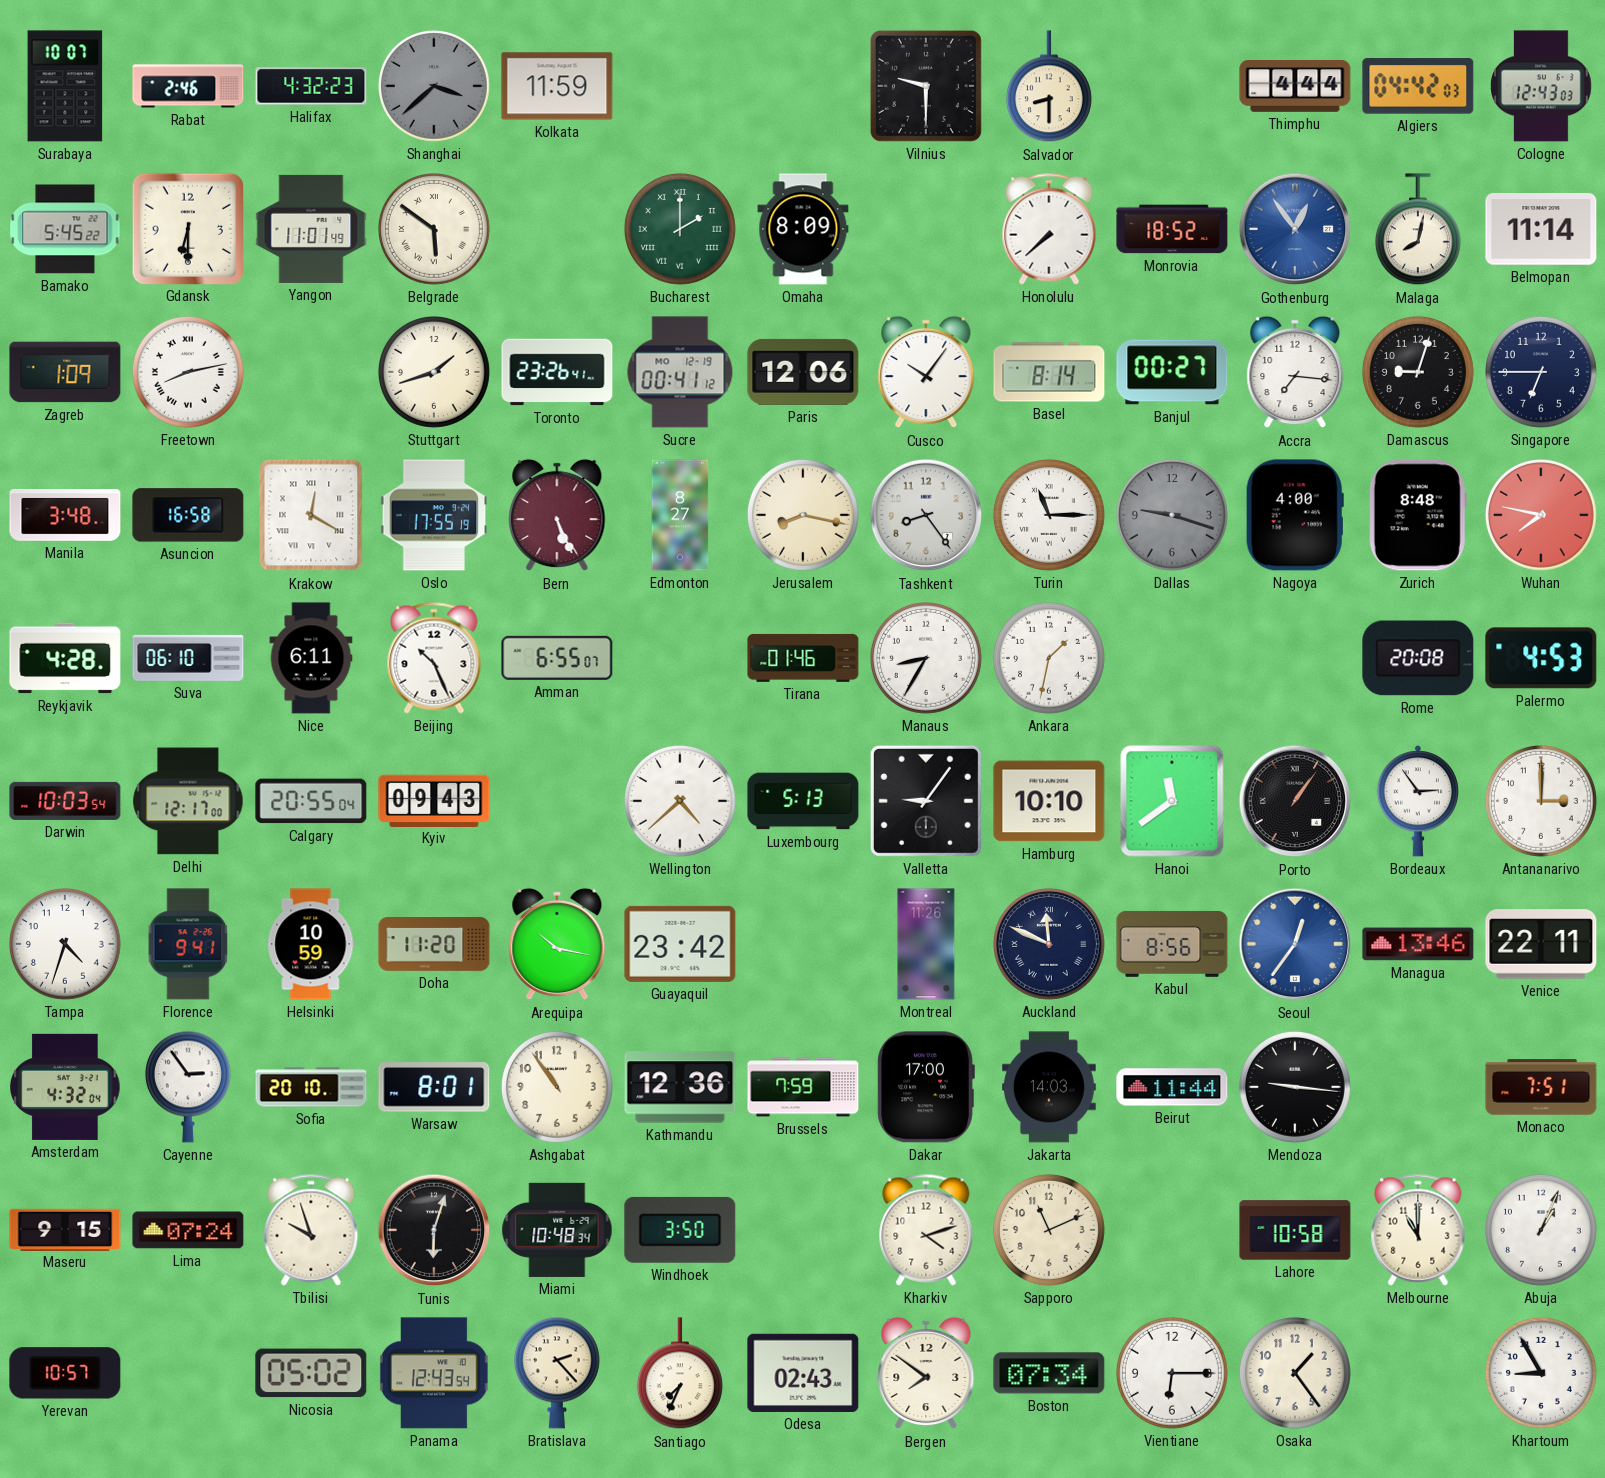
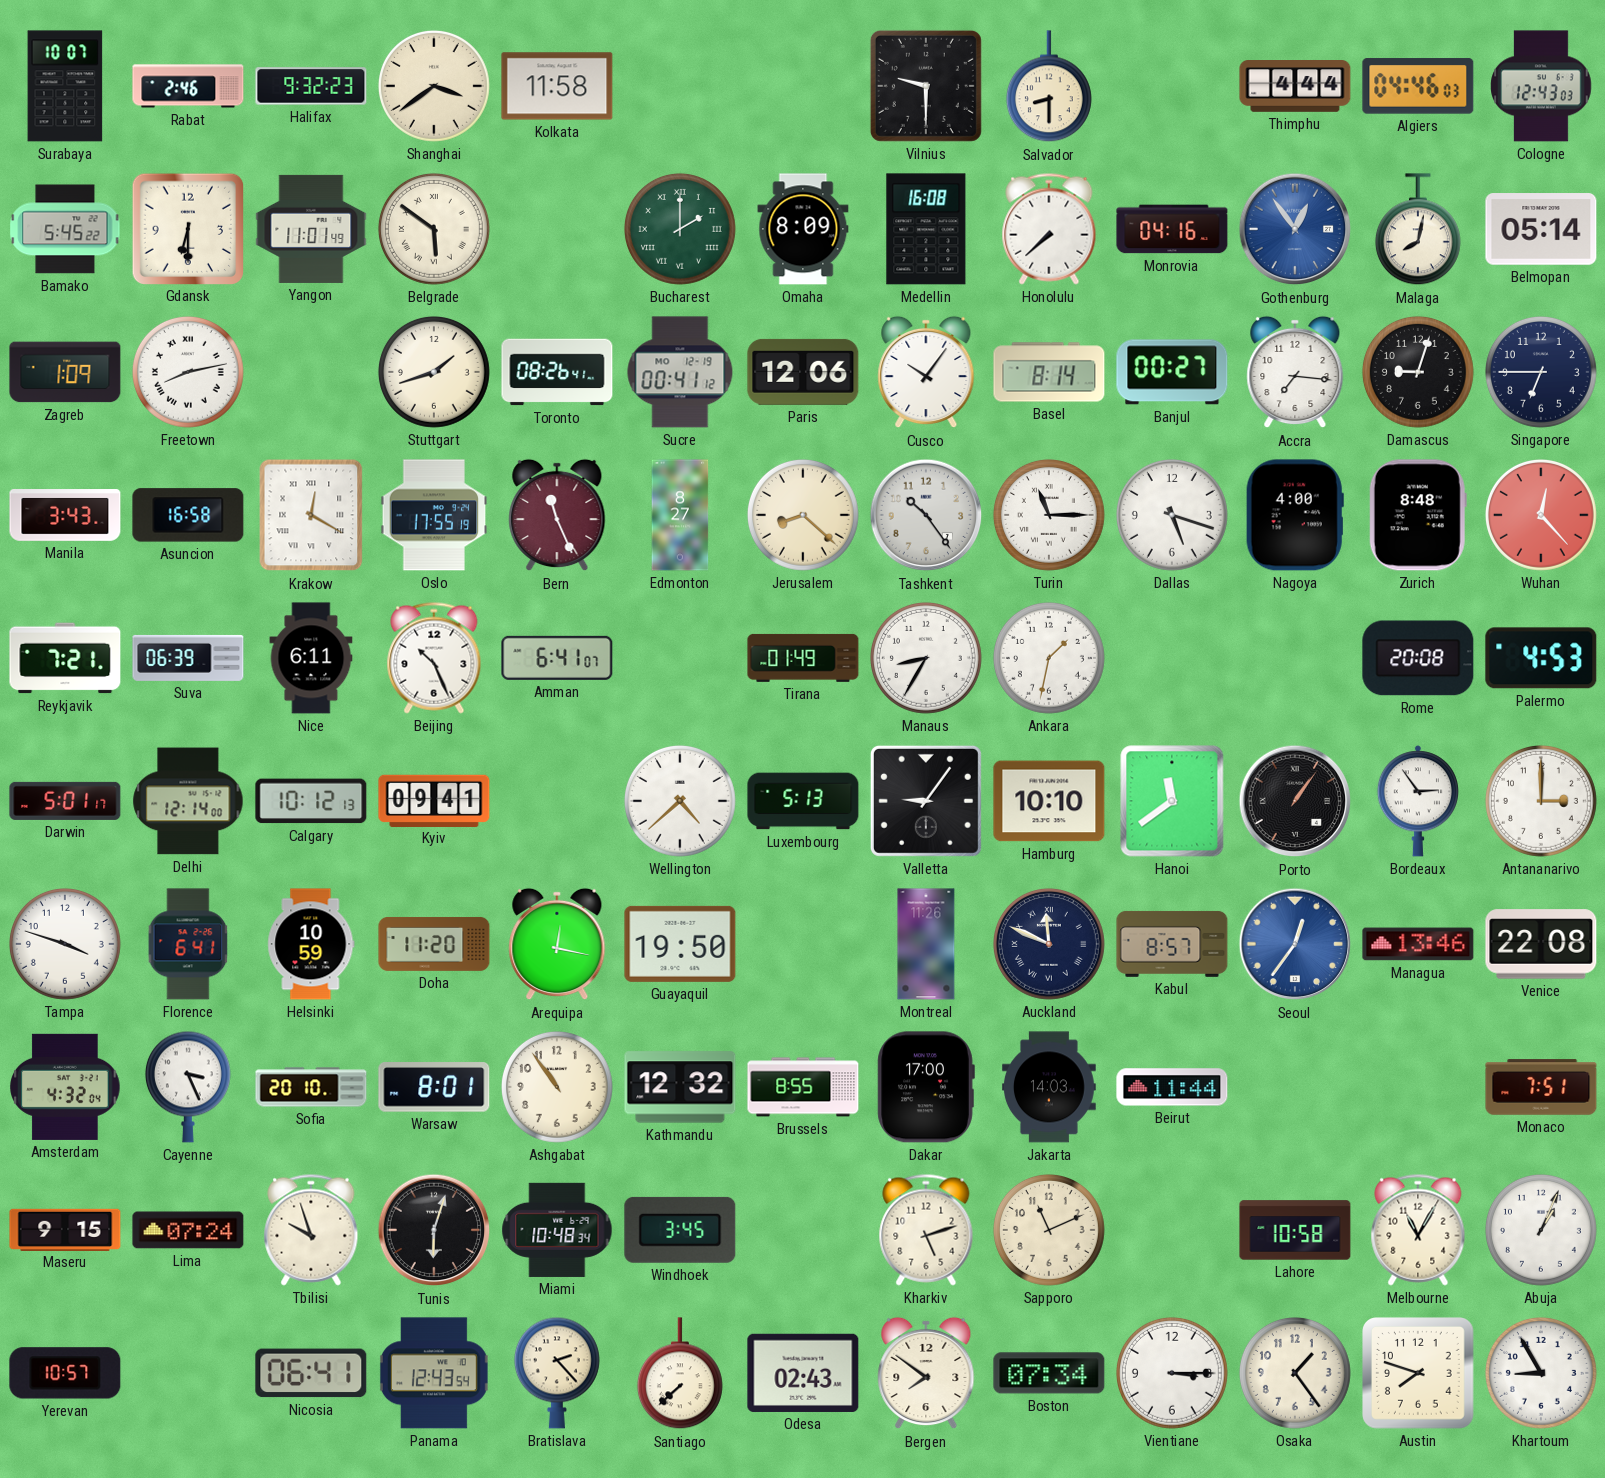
Halifax: 4:32 -> 9:32
Shanghai: 3:38 -> 3:39
Shanghai dial: grey -> cream
Kolkata: 11:59 -> 11:58
Algiers: 04:42 -> 04:46
Medellin: none -> 16:08
Monrovia: 18:52 -> 04:16
Belmopan: 11:14 -> 05:14
Toronto: 23:26 -> 08:26
Manila: 3:48 -> 3:43
Bern: 5:26 -> 11:26
Jerusalem: 8:17 -> 8:22
Tashkent: 8:24 -> 10:24
Dallas: 9:18 -> 5:18
Dallas dial: grey -> white
Wuhan: 7:47 -> 12:23
Reykjavik: 4:28 -> 7:21
Suva: 06:10 -> 06:39
Amman: 6:55 -> 6:41
Tirana: 01:46 -> 01:49
Darwin: 10:03 -> 5:01
Delhi: 12:17 -> 12:14
Calgary: 20:55 -> 10:12
Kyiv: 09:43 -> 09:41
Tampa: 4:33 -> 3:48
Florence: 9:41 -> 6:41
Arequipa: 10:17 -> 12:17
Guayaquil: 23:42 -> 19:50
Kabul: 8:56 -> 8:57
Venice: 22:11 -> 22:08
Cayenne: 2:54 -> 3:26
Kathmandu: 12:36 -> 12:32
Brussels: 7:59 -> 8:55
Mendoza: 9:16 -> none
Windhoek: 3:50 -> 3:45
Kharkiv: 4:12 -> 5:12
Melbourne: 11:00 -> 11:05
Nicosia: 05:02 -> 06:41
Santiago: 7:34 -> 7:38
Vientiane: 6:15 -> 3:15
Austin: none -> 7:48
